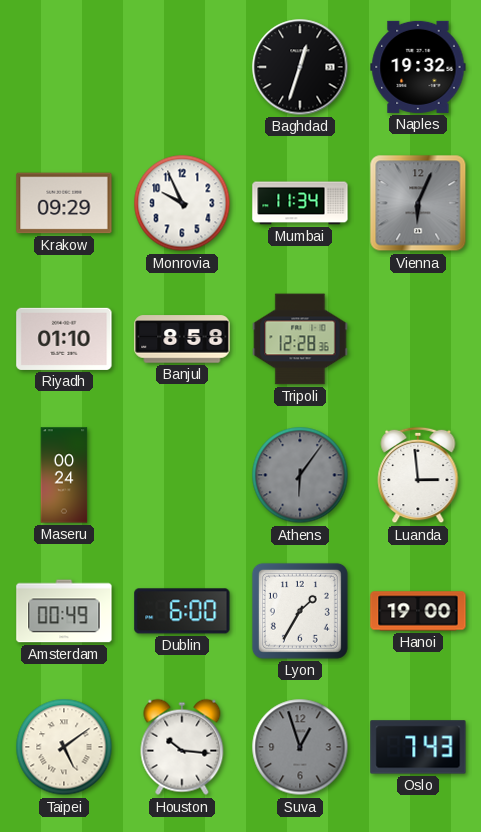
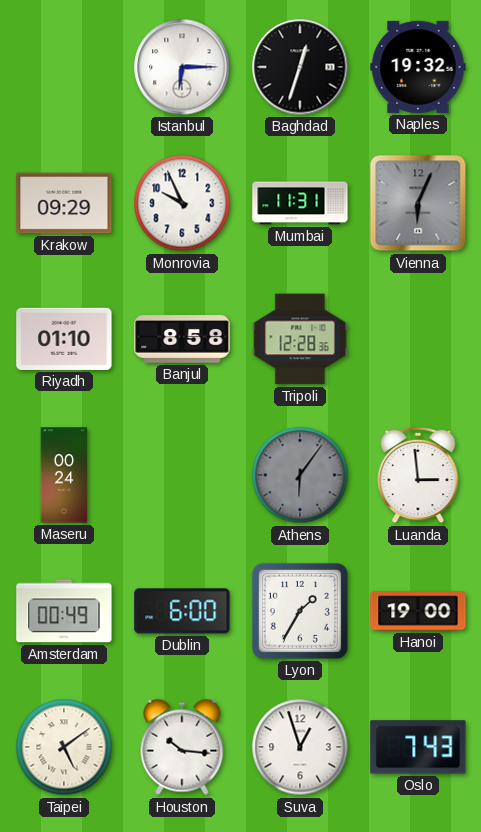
Istanbul: none -> 6:15
Mumbai: 11:34 -> 11:31
Suva dial: grey -> white
